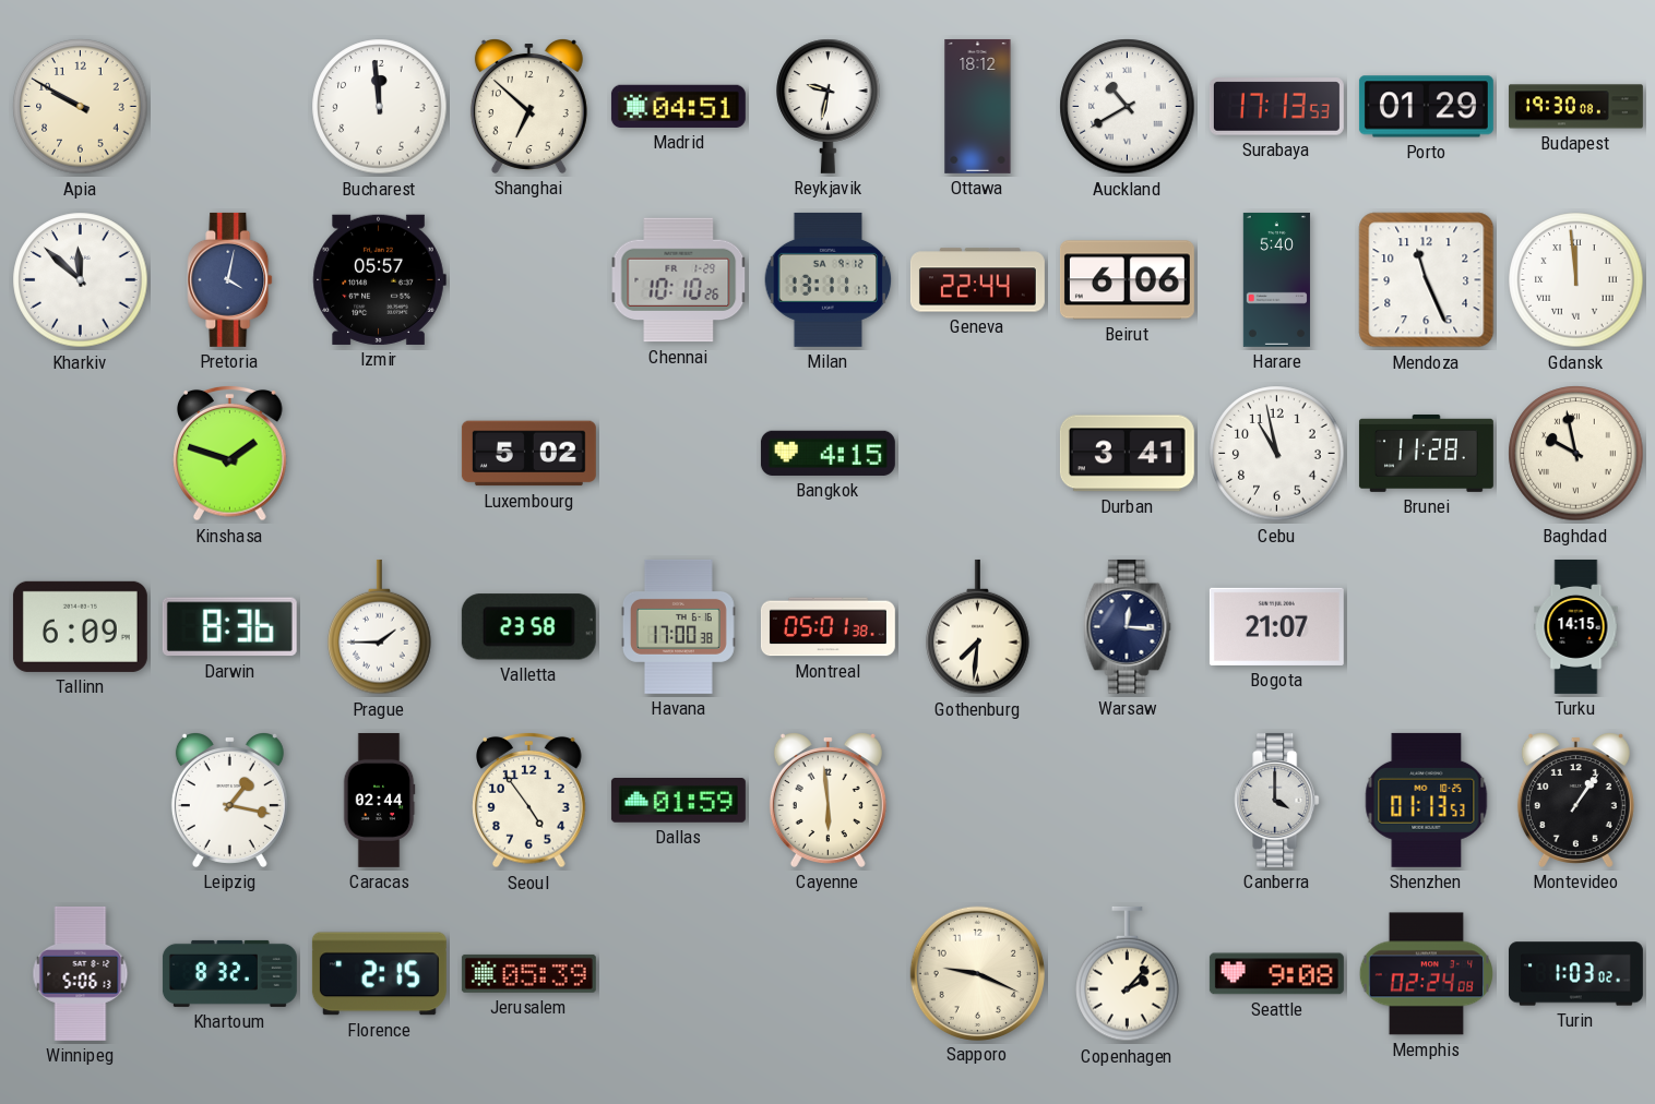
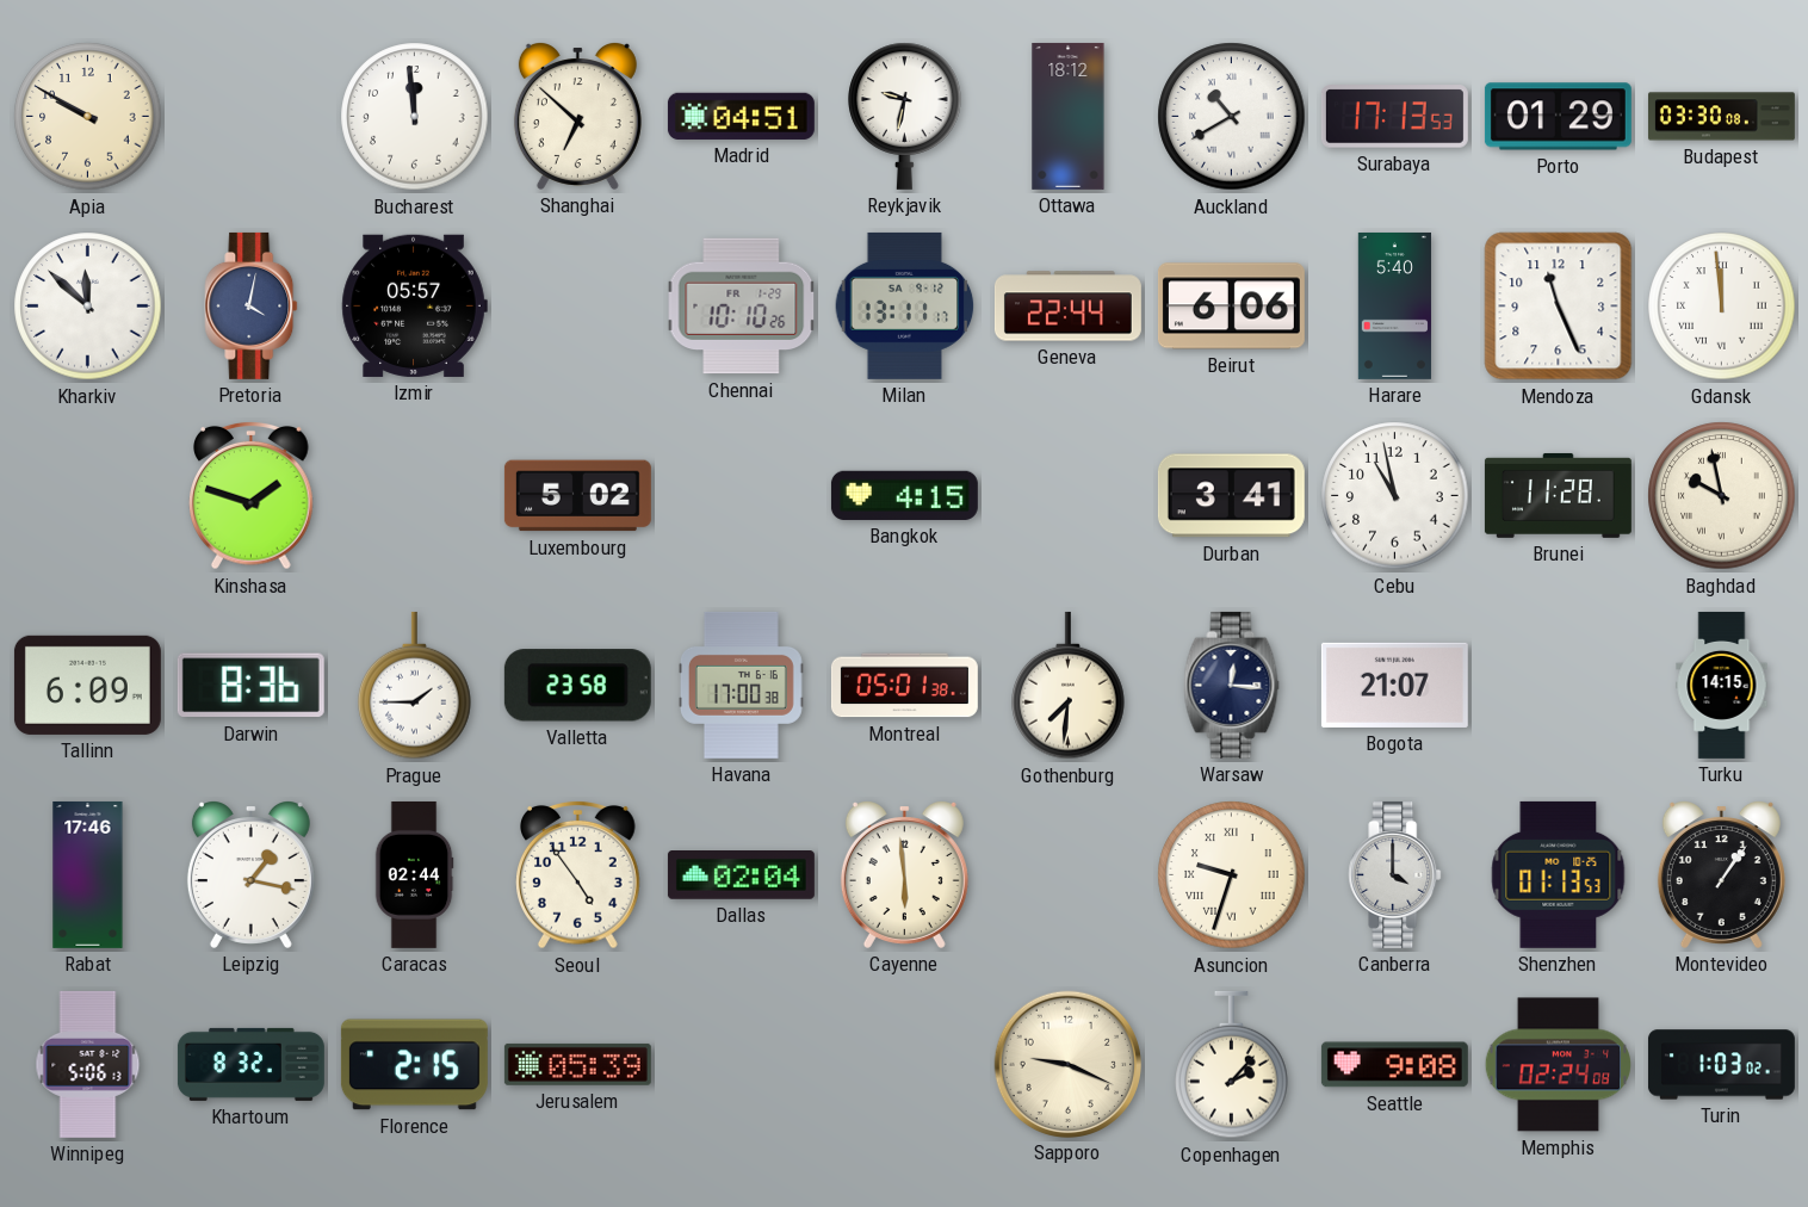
Budapest: 19:30 -> 03:30
Rabat: none -> 17:46
Dallas: 01:59 -> 02:04
Asuncion: none -> 9:33
